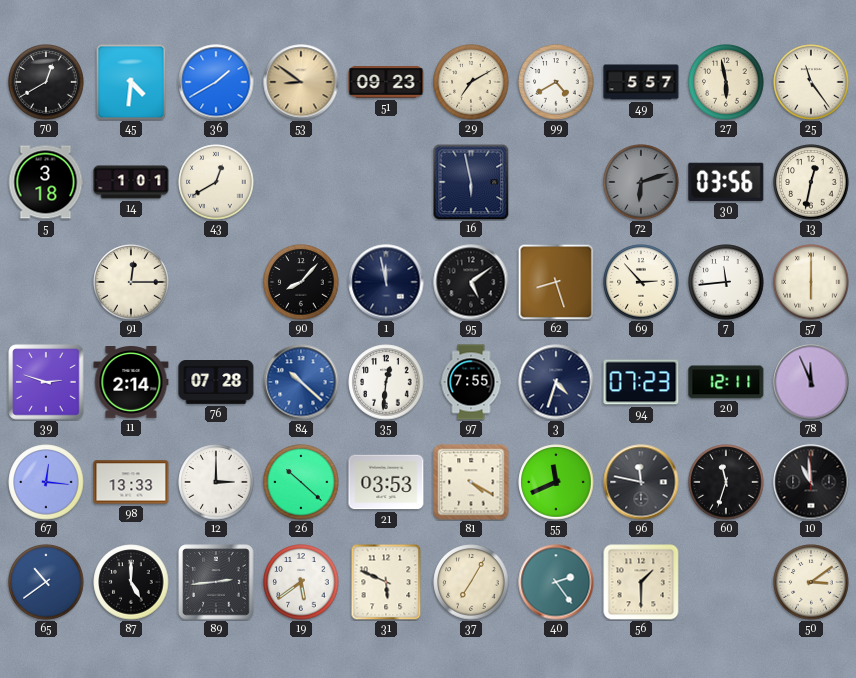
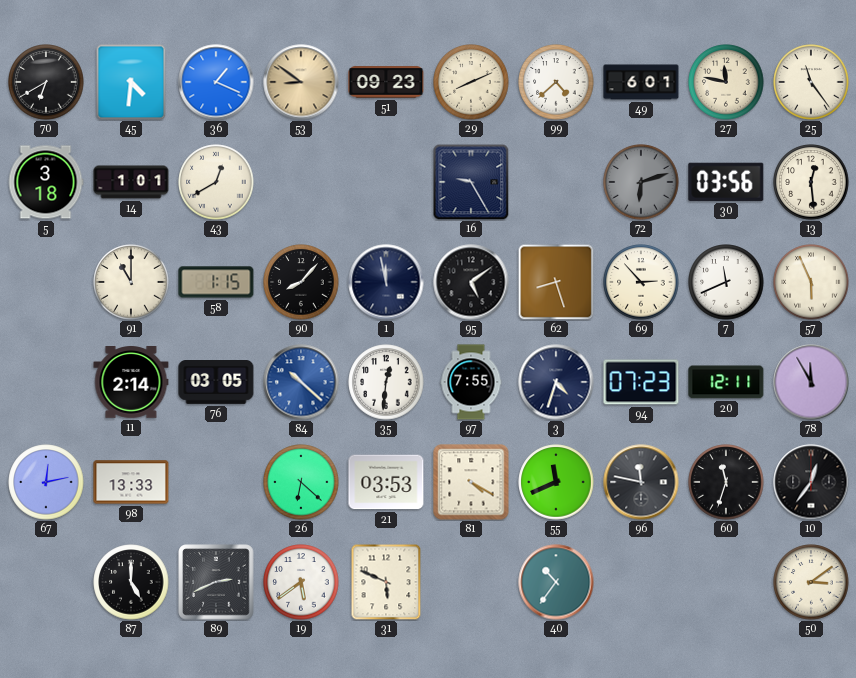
70: 12:40 -> 6:40
36: 1:40 -> 1:19
29: 7:10 -> 8:11
99: 4:40 -> 4:38
49: 5:57 -> 6:01
27: 5:58 -> 11:47
16: 5:58 -> 9:25
13: 12:32 -> 12:29
91: 12:15 -> 11:00
58: none -> 1:15
7: 11:44 -> 11:41
57: 6:00 -> 5:56
39: 2:48 -> none
76: 07:28 -> 03:05
78: 11:56 -> 11:55
67: 12:16 -> 12:13
12: 3:00 -> none
26: 10:22 -> 6:22
10: 10:59 -> 12:36
65: 10:39 -> none
89: 2:44 -> 2:41
37: 7:05 -> none
40: 2:24 -> 10:36
56: 1:30 -> none
